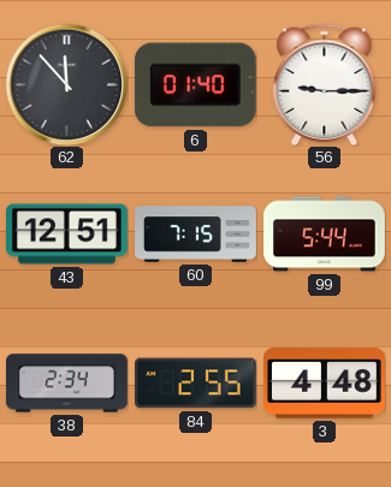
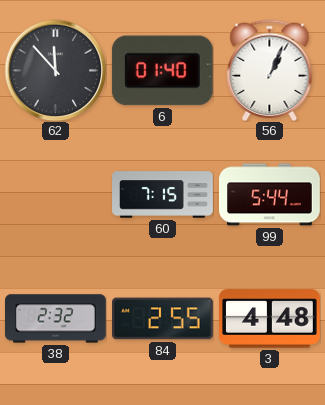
56: 9:15 -> 1:04
43: 12:51 -> none
38: 2:34 -> 2:32
